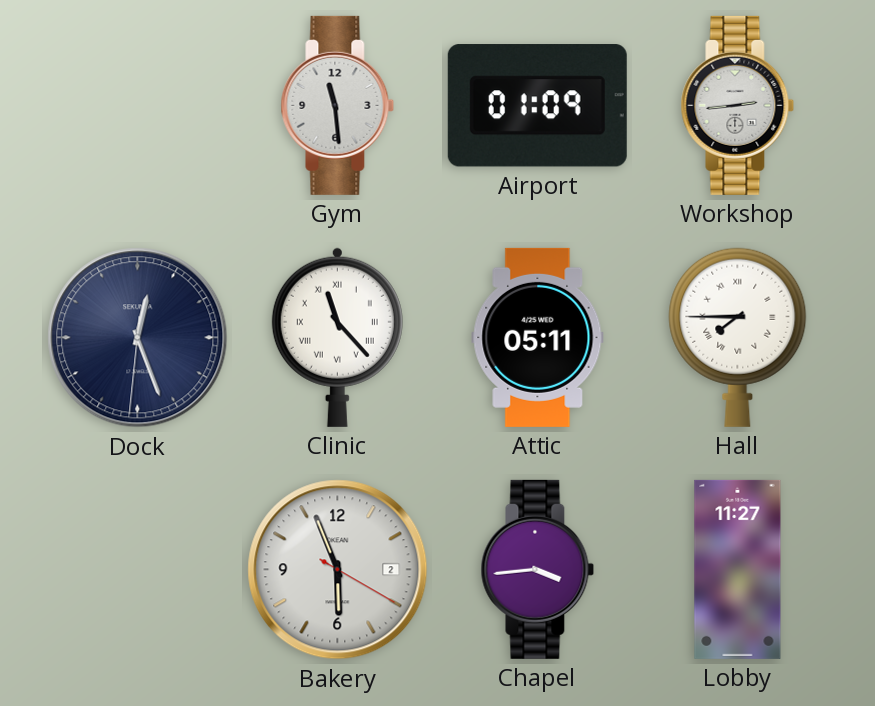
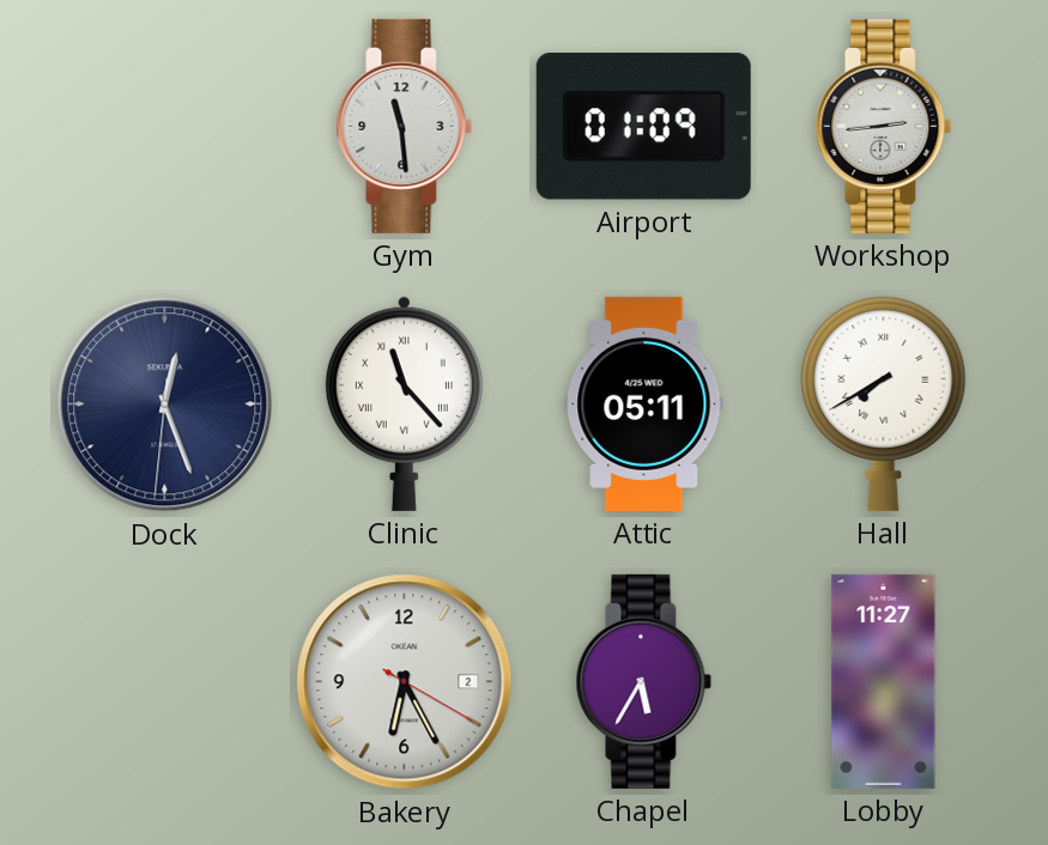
Hall: 7:45 -> 7:40
Bakery: 5:56 -> 6:25
Chapel: 3:44 -> 5:35
